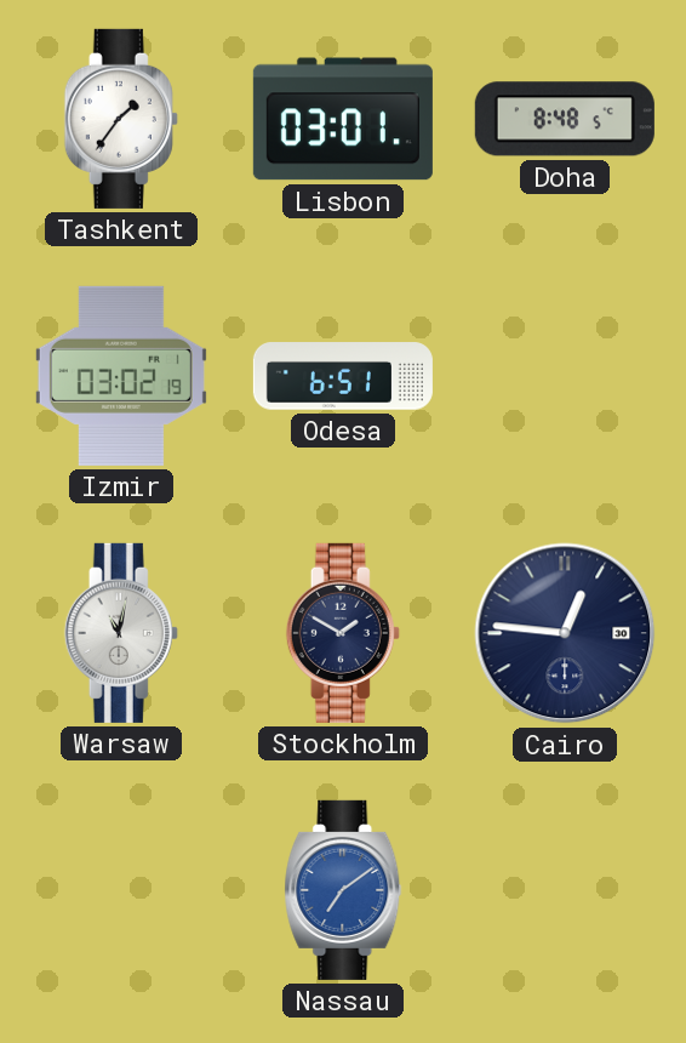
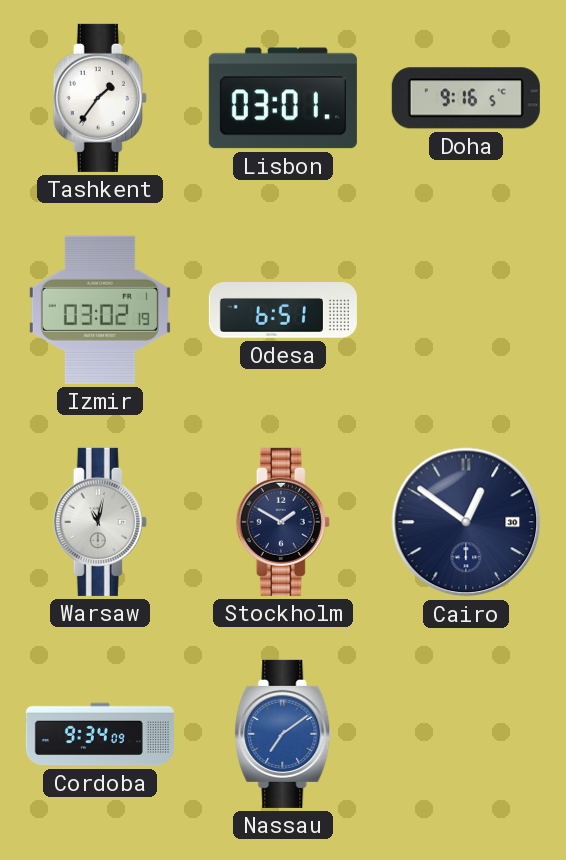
Doha: 8:48 -> 9:16
Cairo: 12:46 -> 12:51
Cordoba: none -> 9:34
